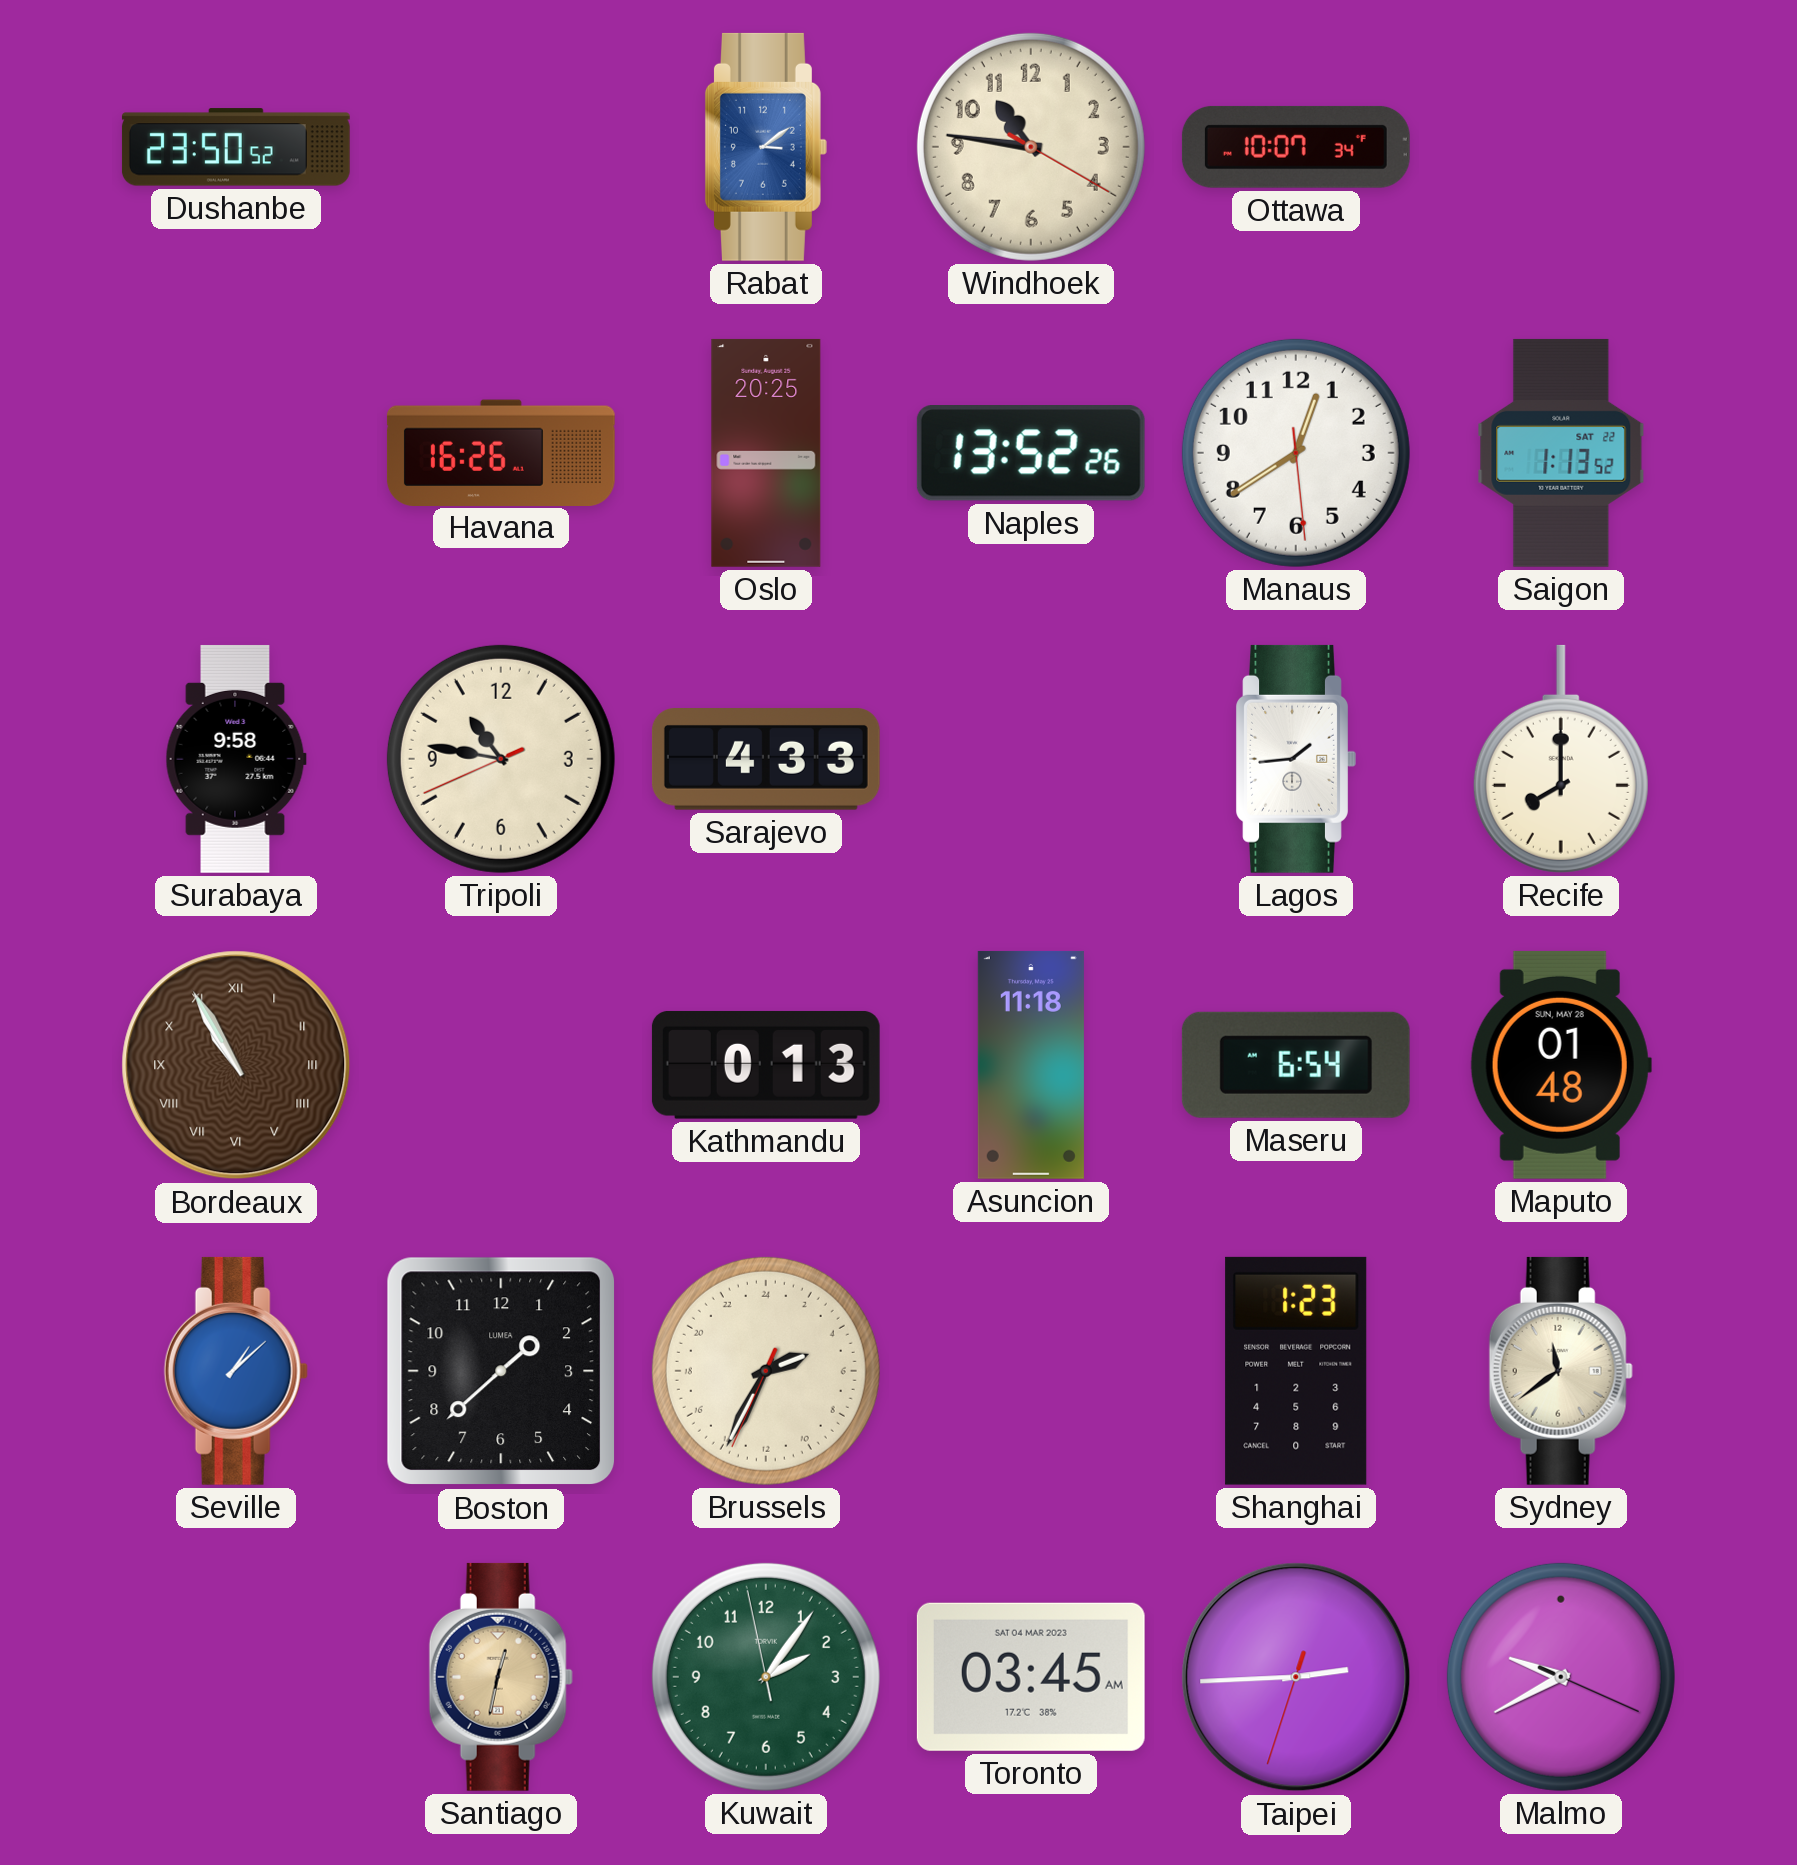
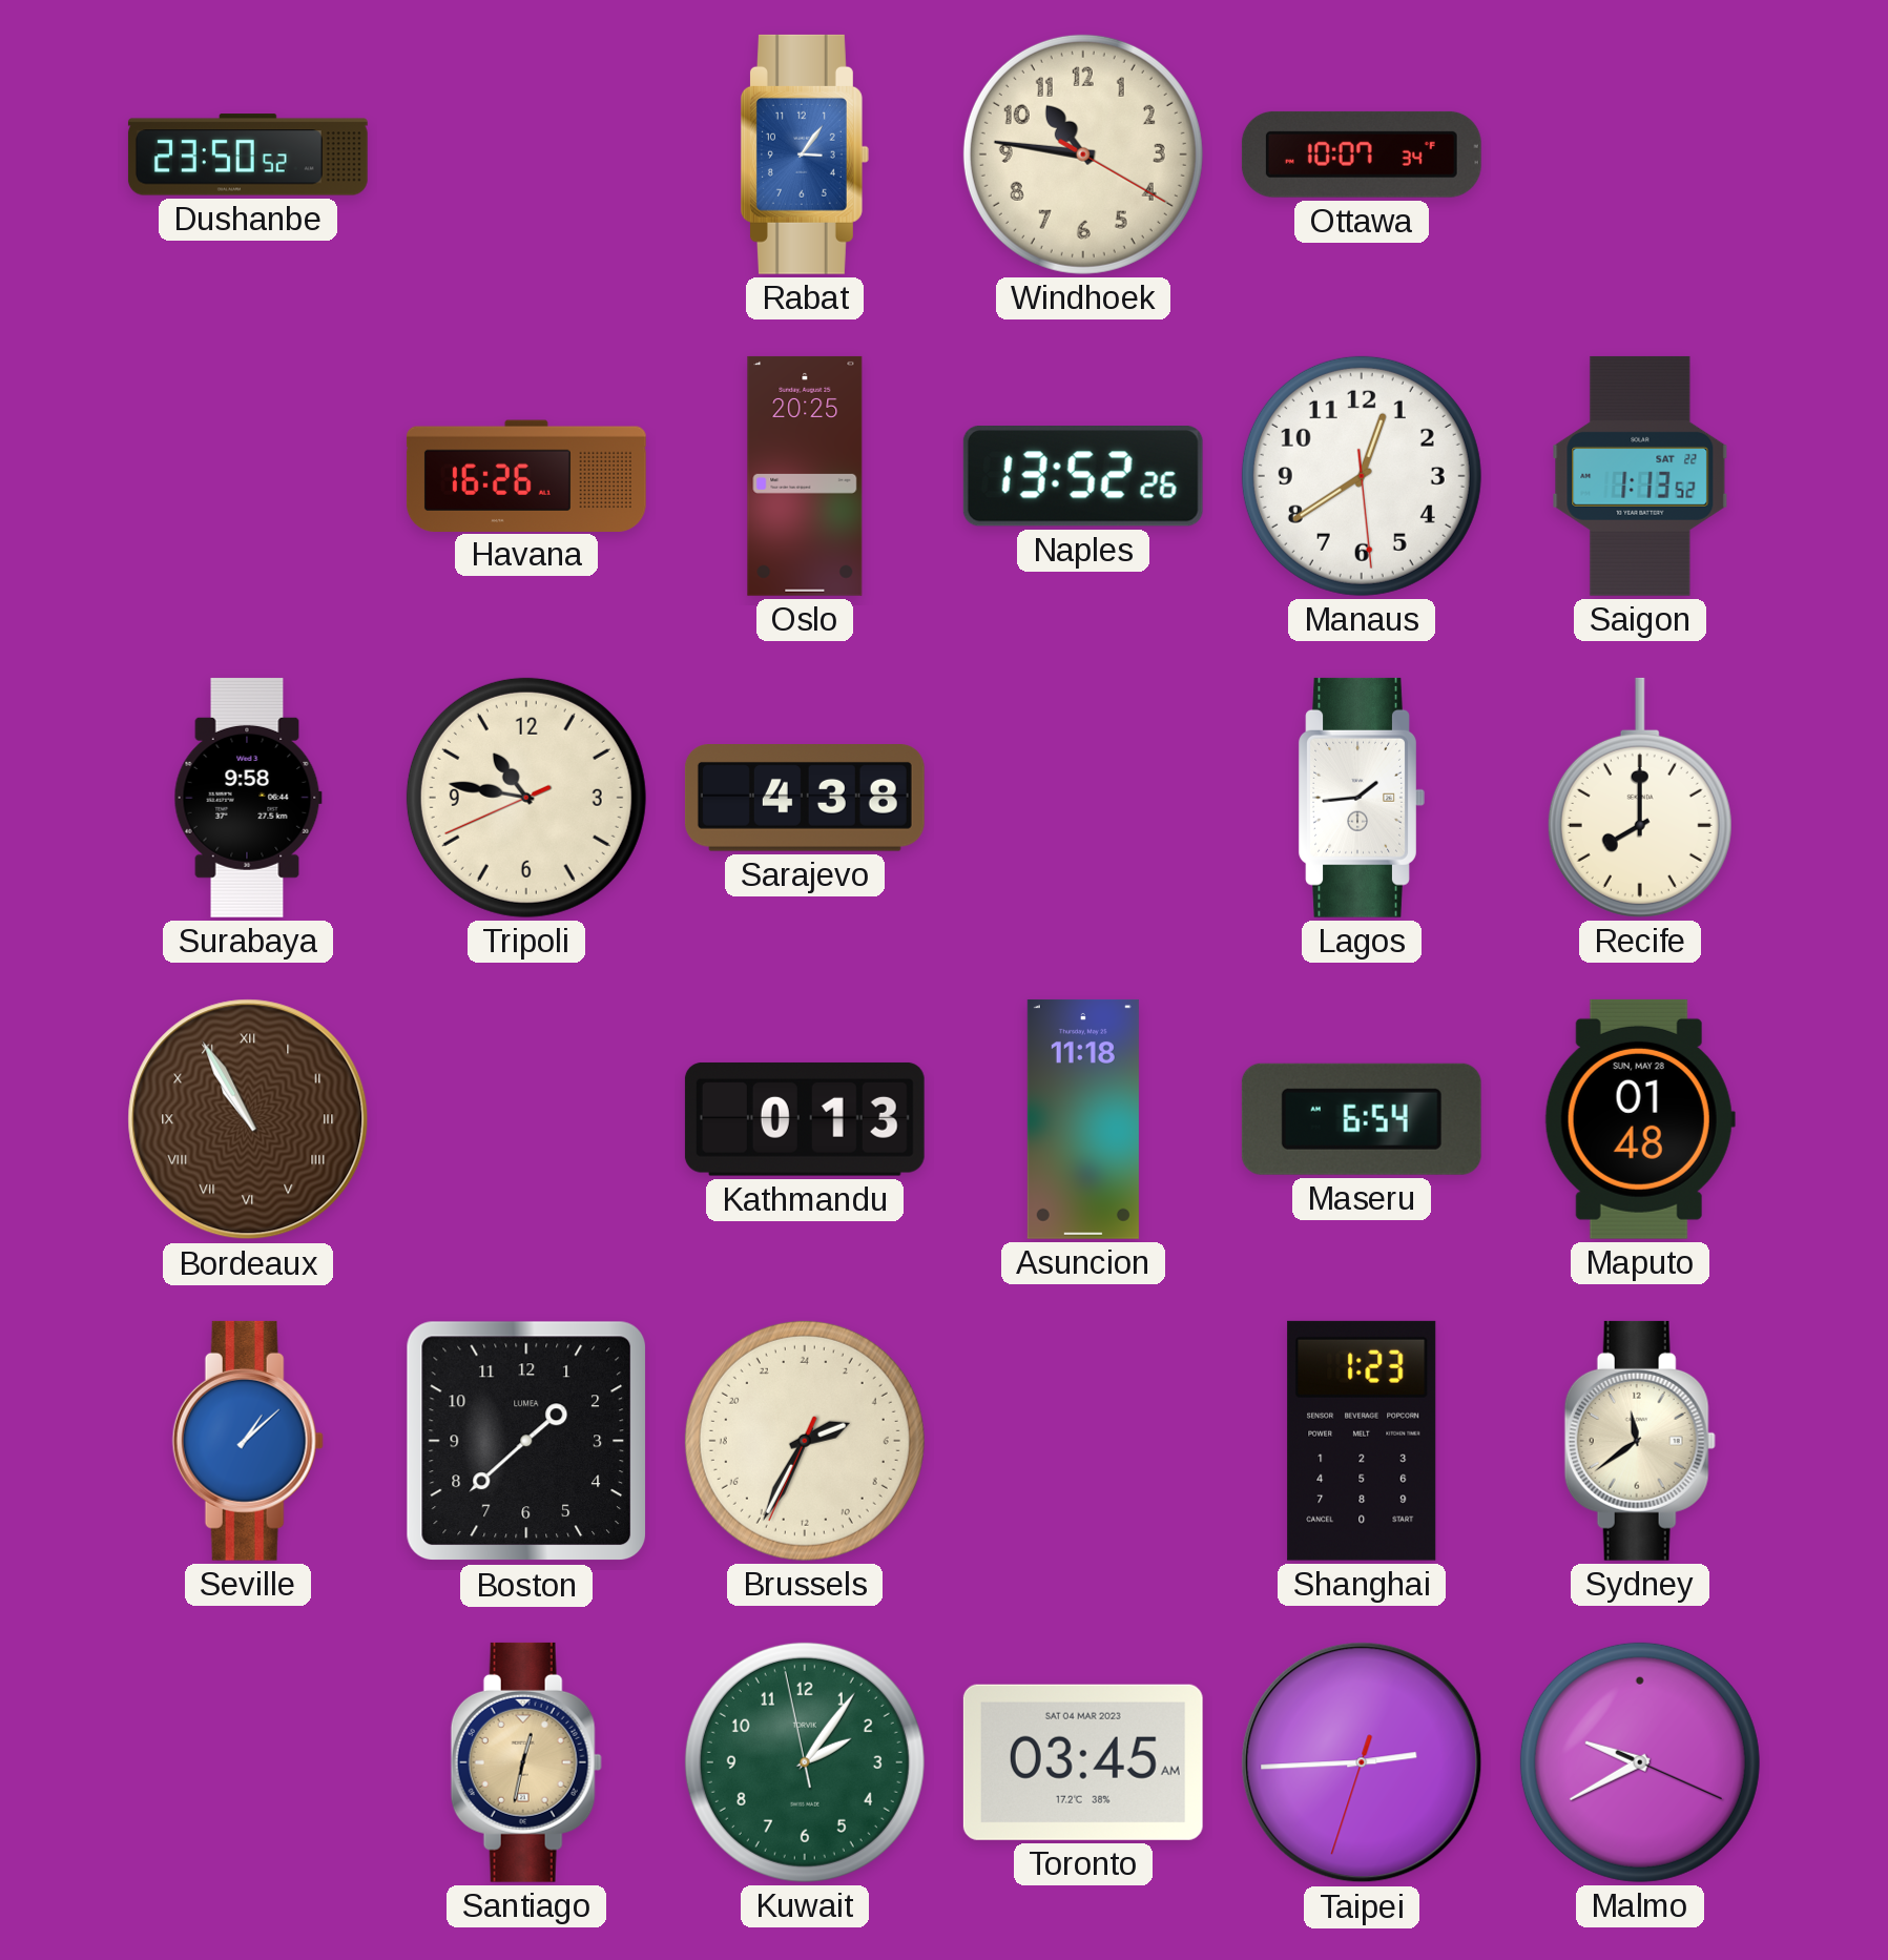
Rabat: 3:09 -> 3:06
Sarajevo: 4:33 -> 4:38
